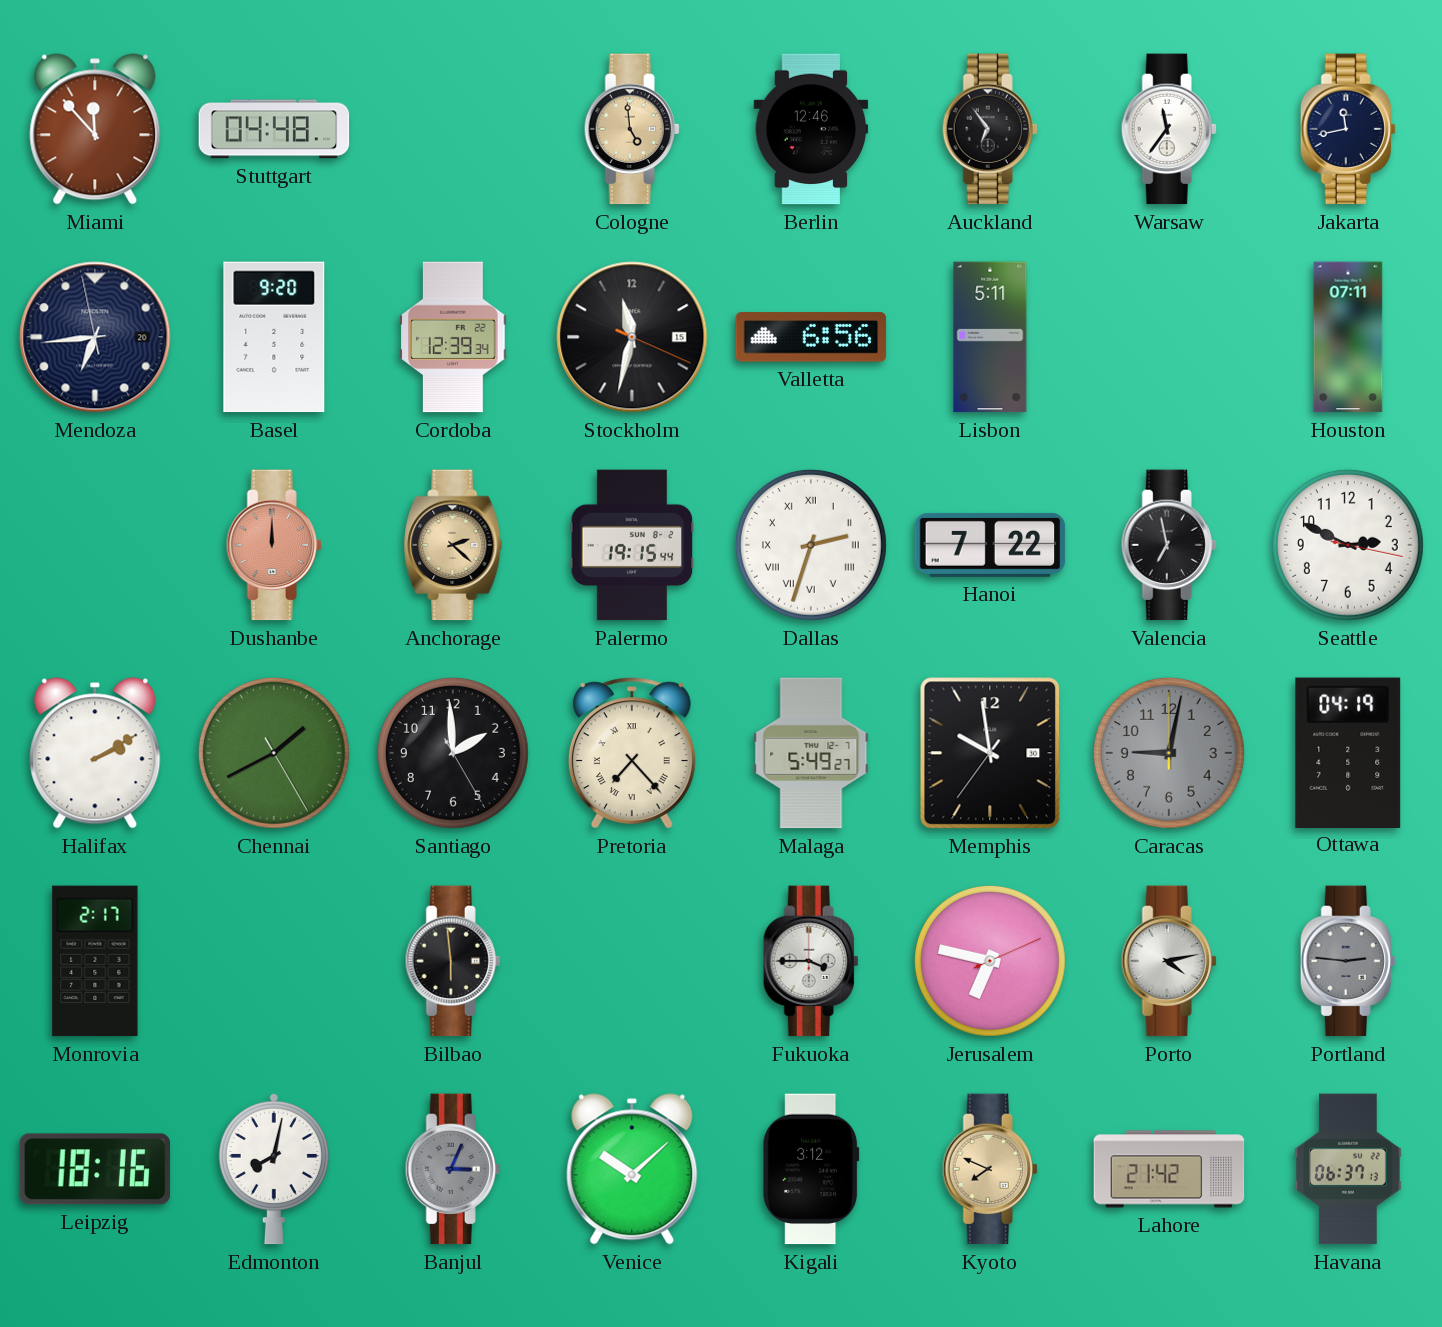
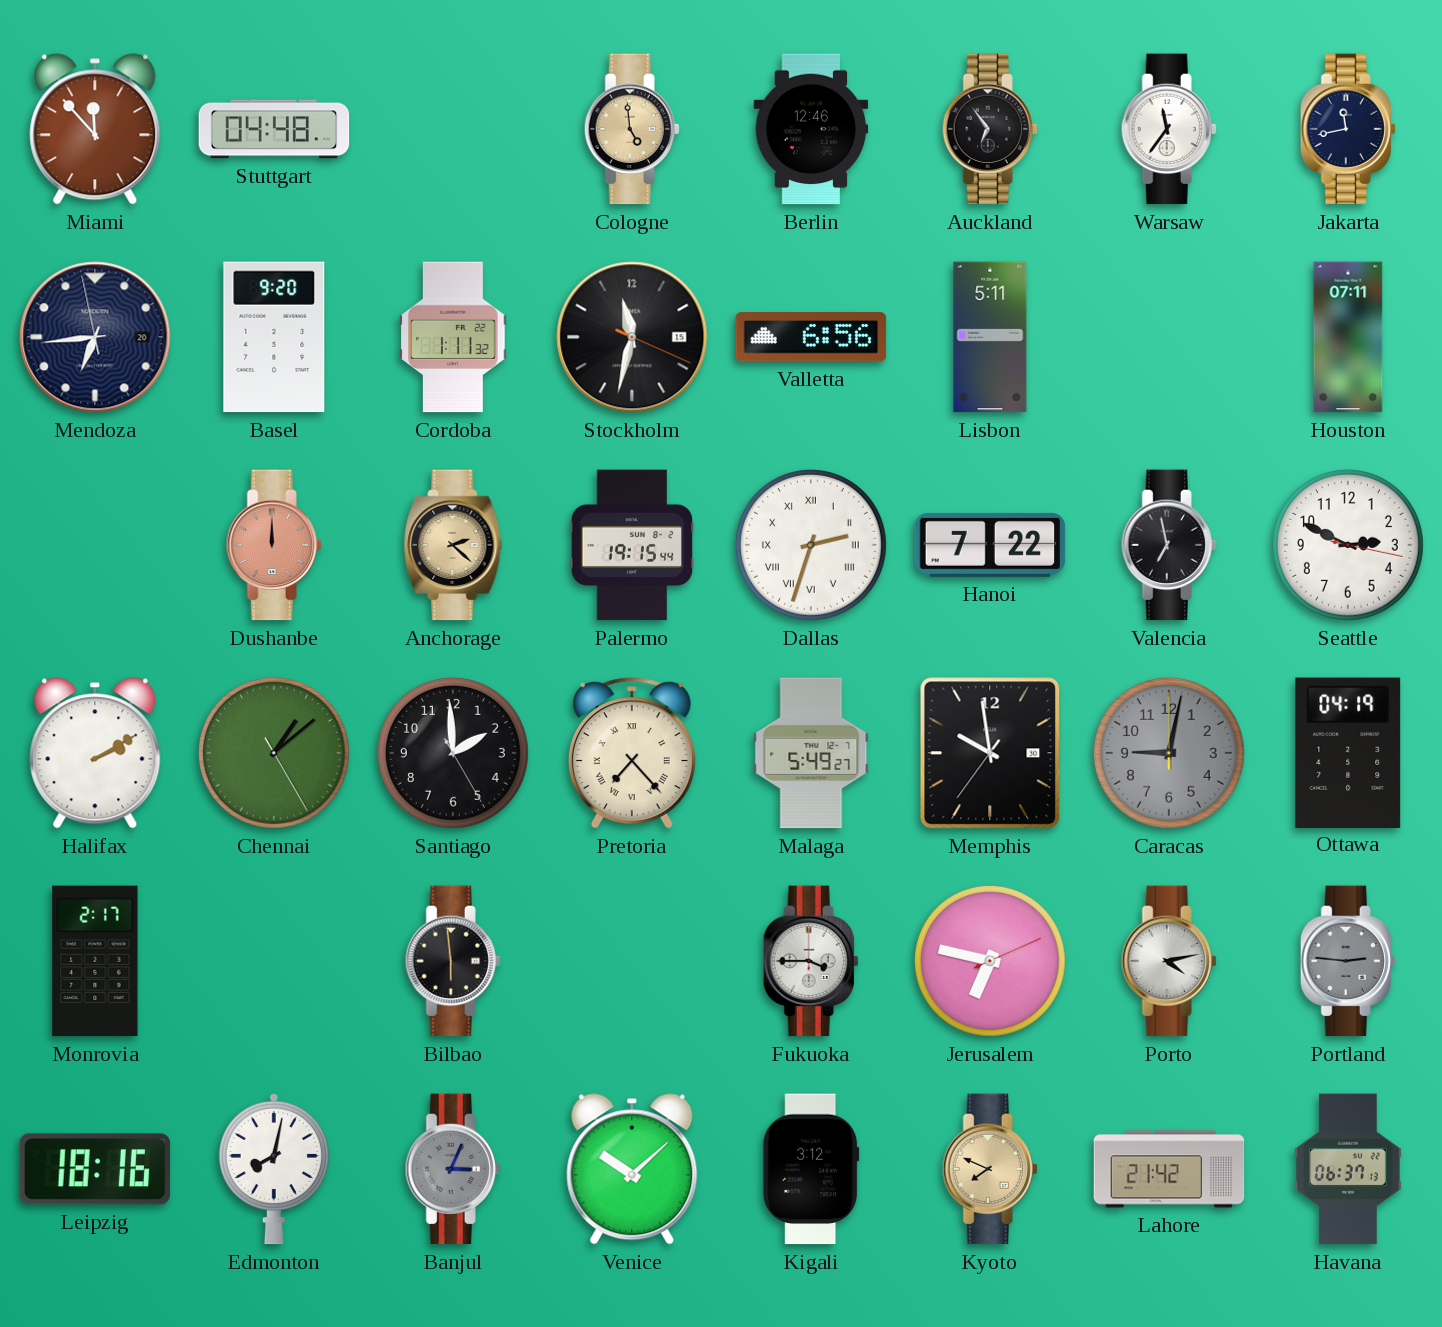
Cordoba: 12:39 -> 1:11
Chennai: 1:40 -> 1:08
